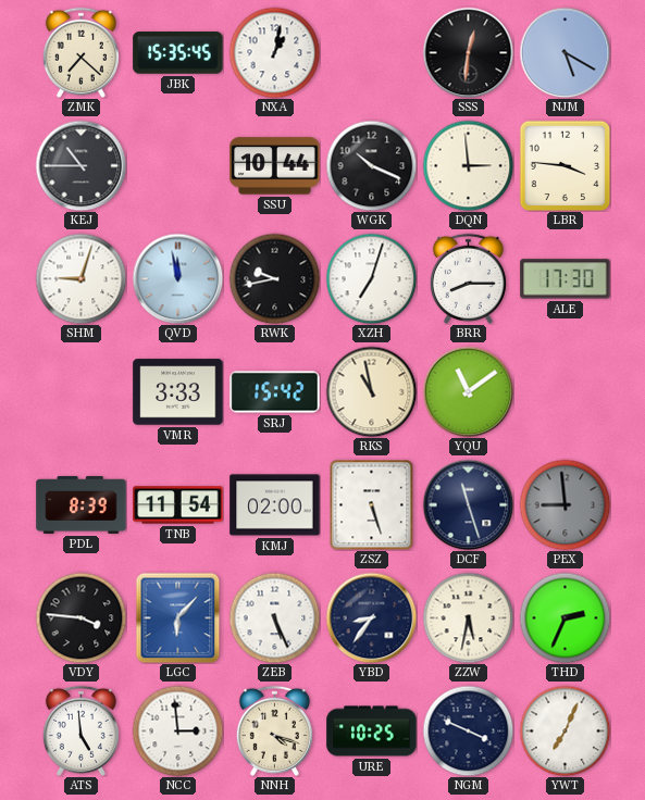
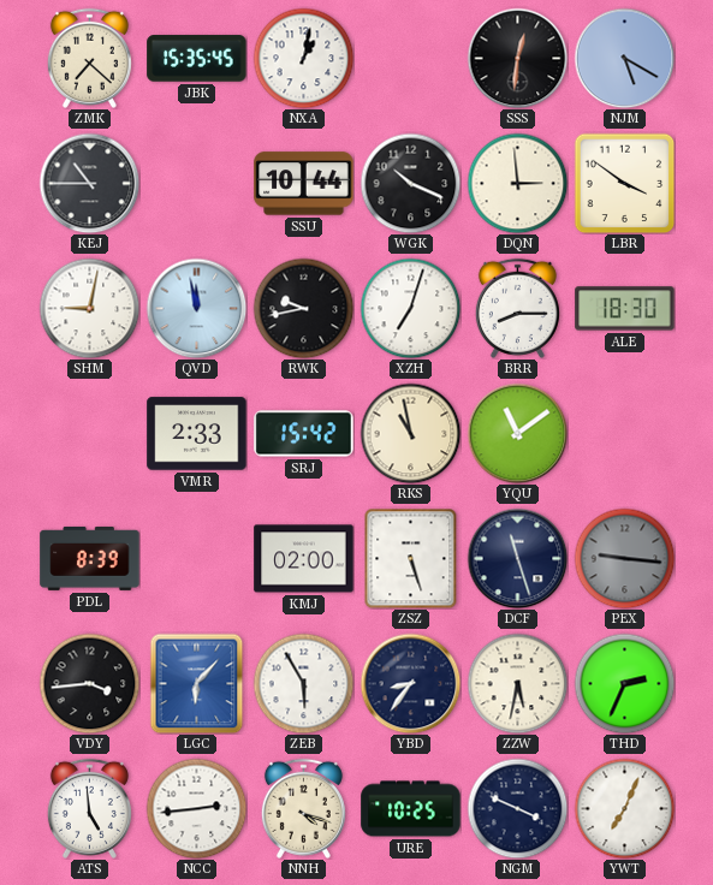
LBR: 3:46 -> 3:51
SHM: 9:03 -> 9:02
ALE: 17:30 -> 18:30
VMR: 3:33 -> 2:33
TNB: 11:54 -> none
PEX: 8:59 -> 9:16
VDY: 3:46 -> 3:44
ZEB: 5:26 -> 5:55
NCC: 2:59 -> 2:44
